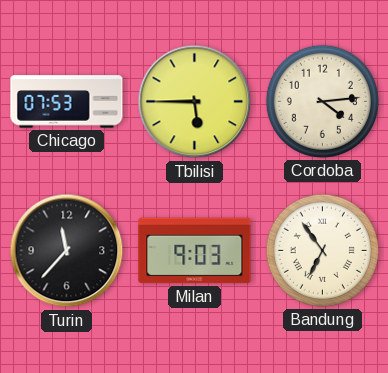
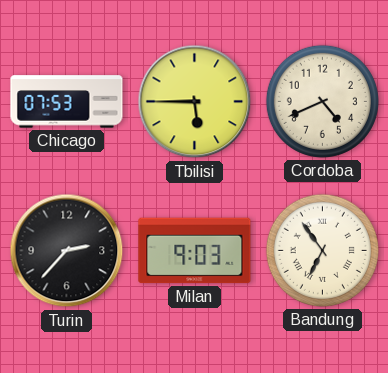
Cordoba: 4:14 -> 4:41
Turin: 11:37 -> 2:37
